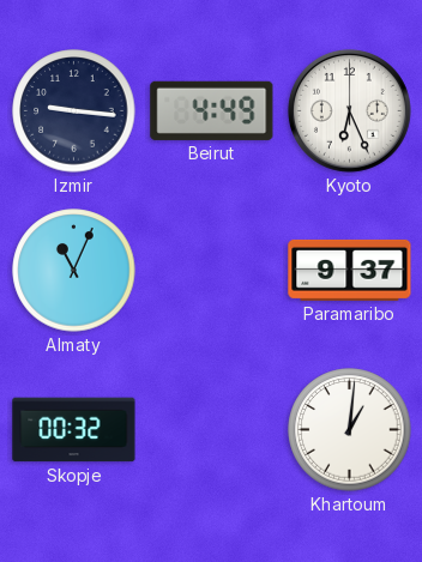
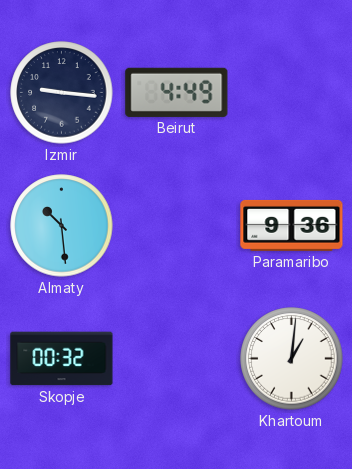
Kyoto: 6:26 -> none
Almaty: 11:04 -> 10:29
Paramaribo: 9:37 -> 9:36
